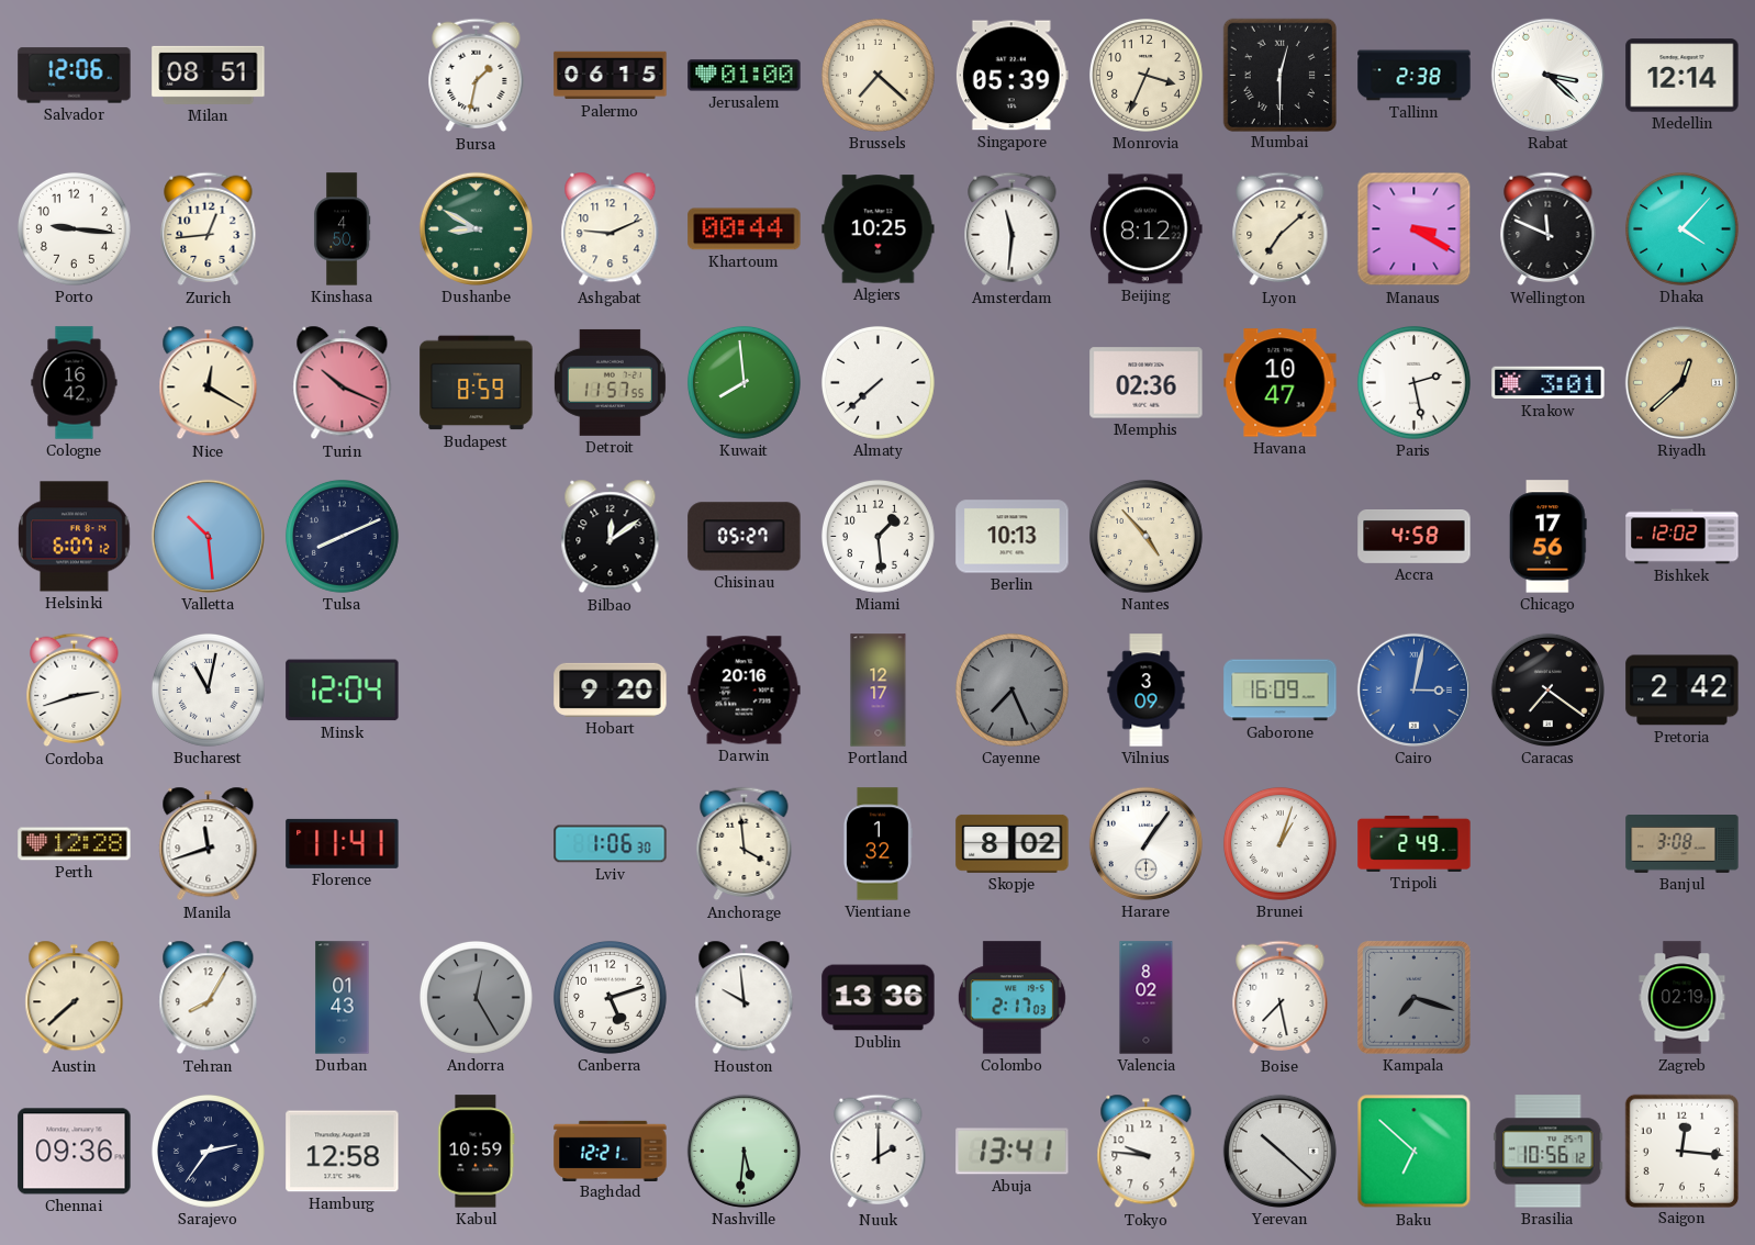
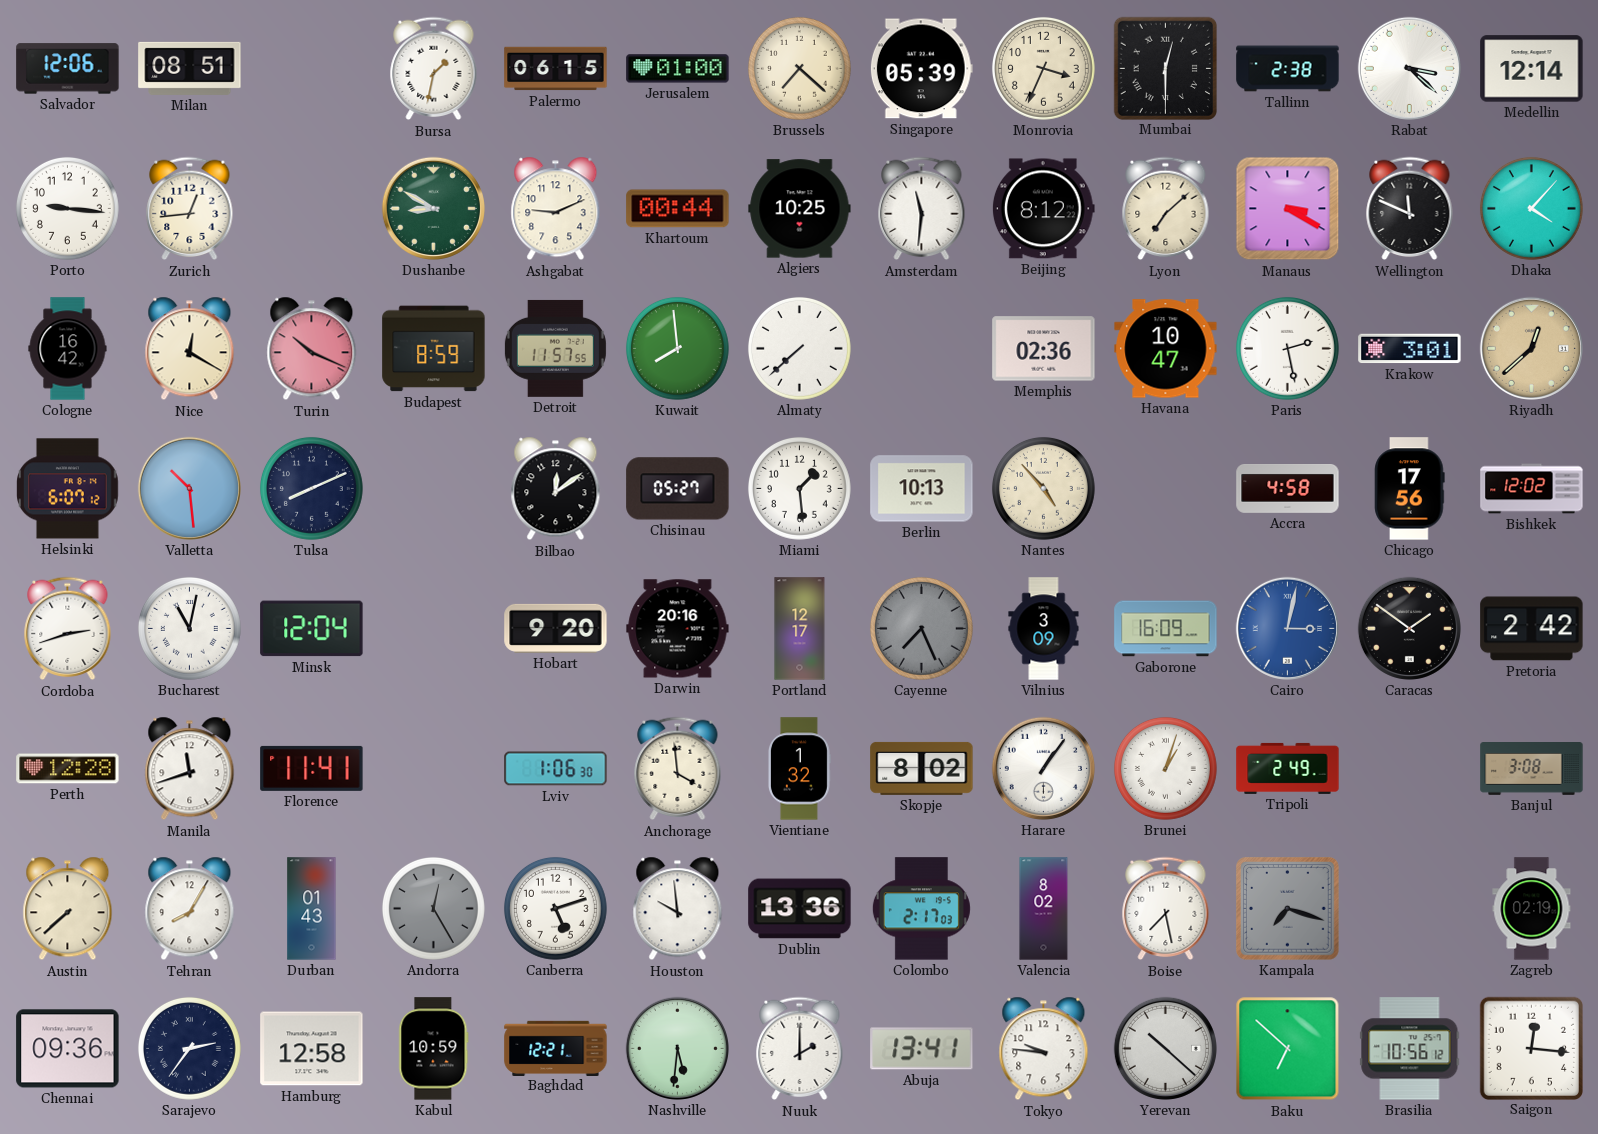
Kinshasa: 4:50 -> none
Caracas: 7:21 -> 1:51
